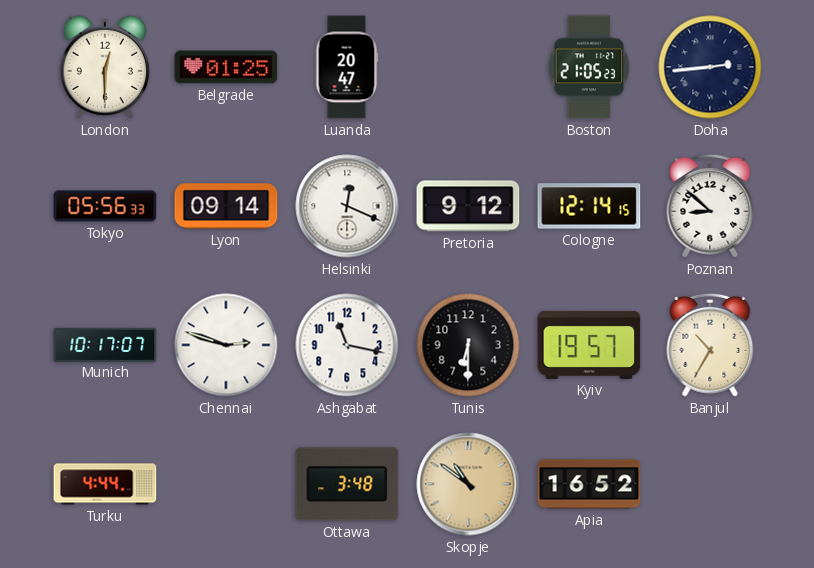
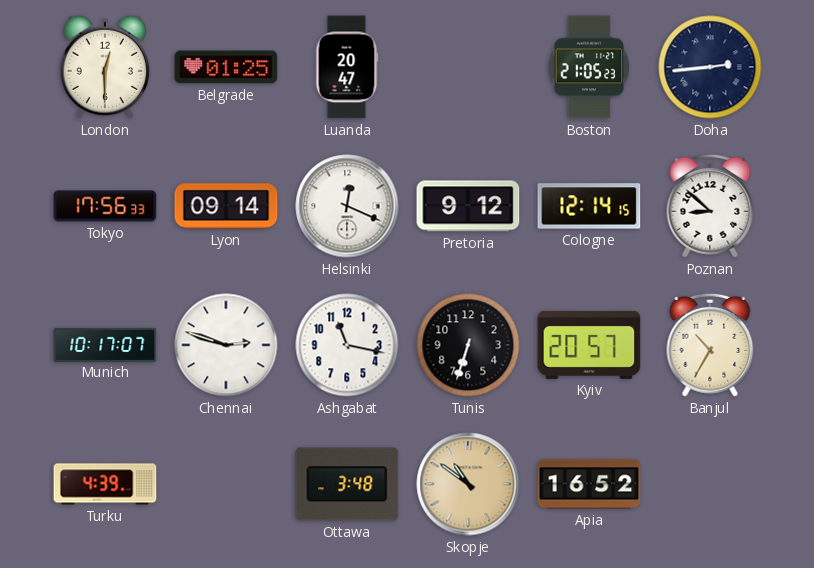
Tokyo: 05:56 -> 17:56
Tunis: 6:30 -> 6:33
Kyiv: 19:57 -> 20:57
Turku: 4:44 -> 4:39
